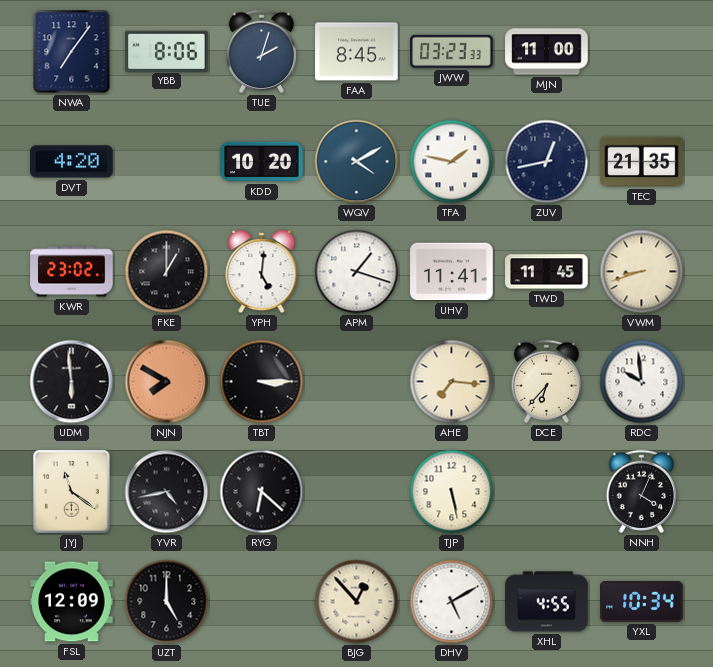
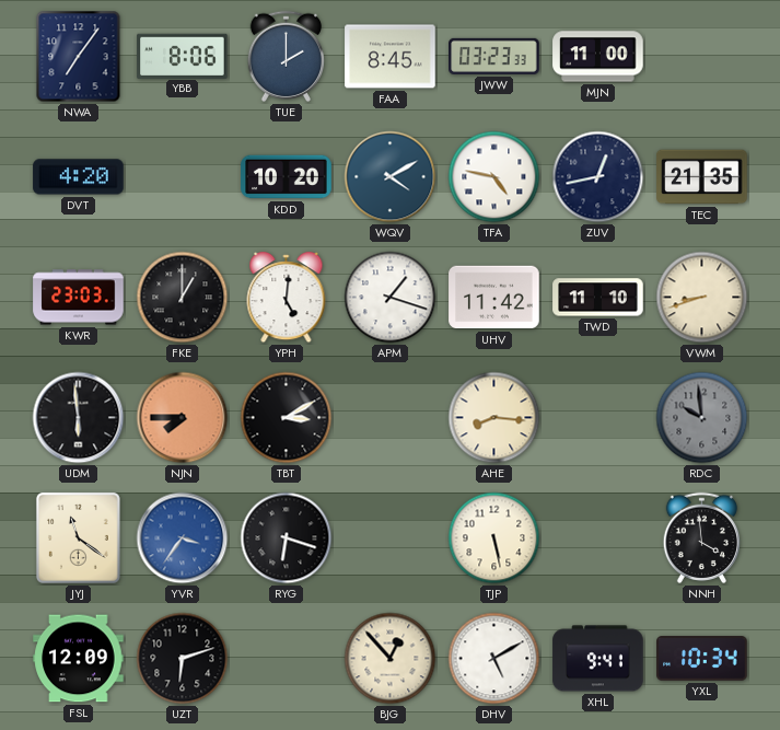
TUE: 2:03 -> 2:00
TFA: 1:47 -> 4:47
KWR: 23:02 -> 23:03
UHV: 11:41 -> 11:42
TWD: 11:45 -> 11:10
NJN: 7:50 -> 7:45
TBT: 3:15 -> 3:10
AHE: 7:16 -> 8:16
DCE: 6:37 -> none
RDC dial: white -> grey
YVR: 4:43 -> 3:36
YVR dial: black -> blue
RYG: 6:22 -> 6:18
NNH: 4:04 -> 3:59
UZT: 5:00 -> 6:12
XHL: 4:55 -> 9:41
